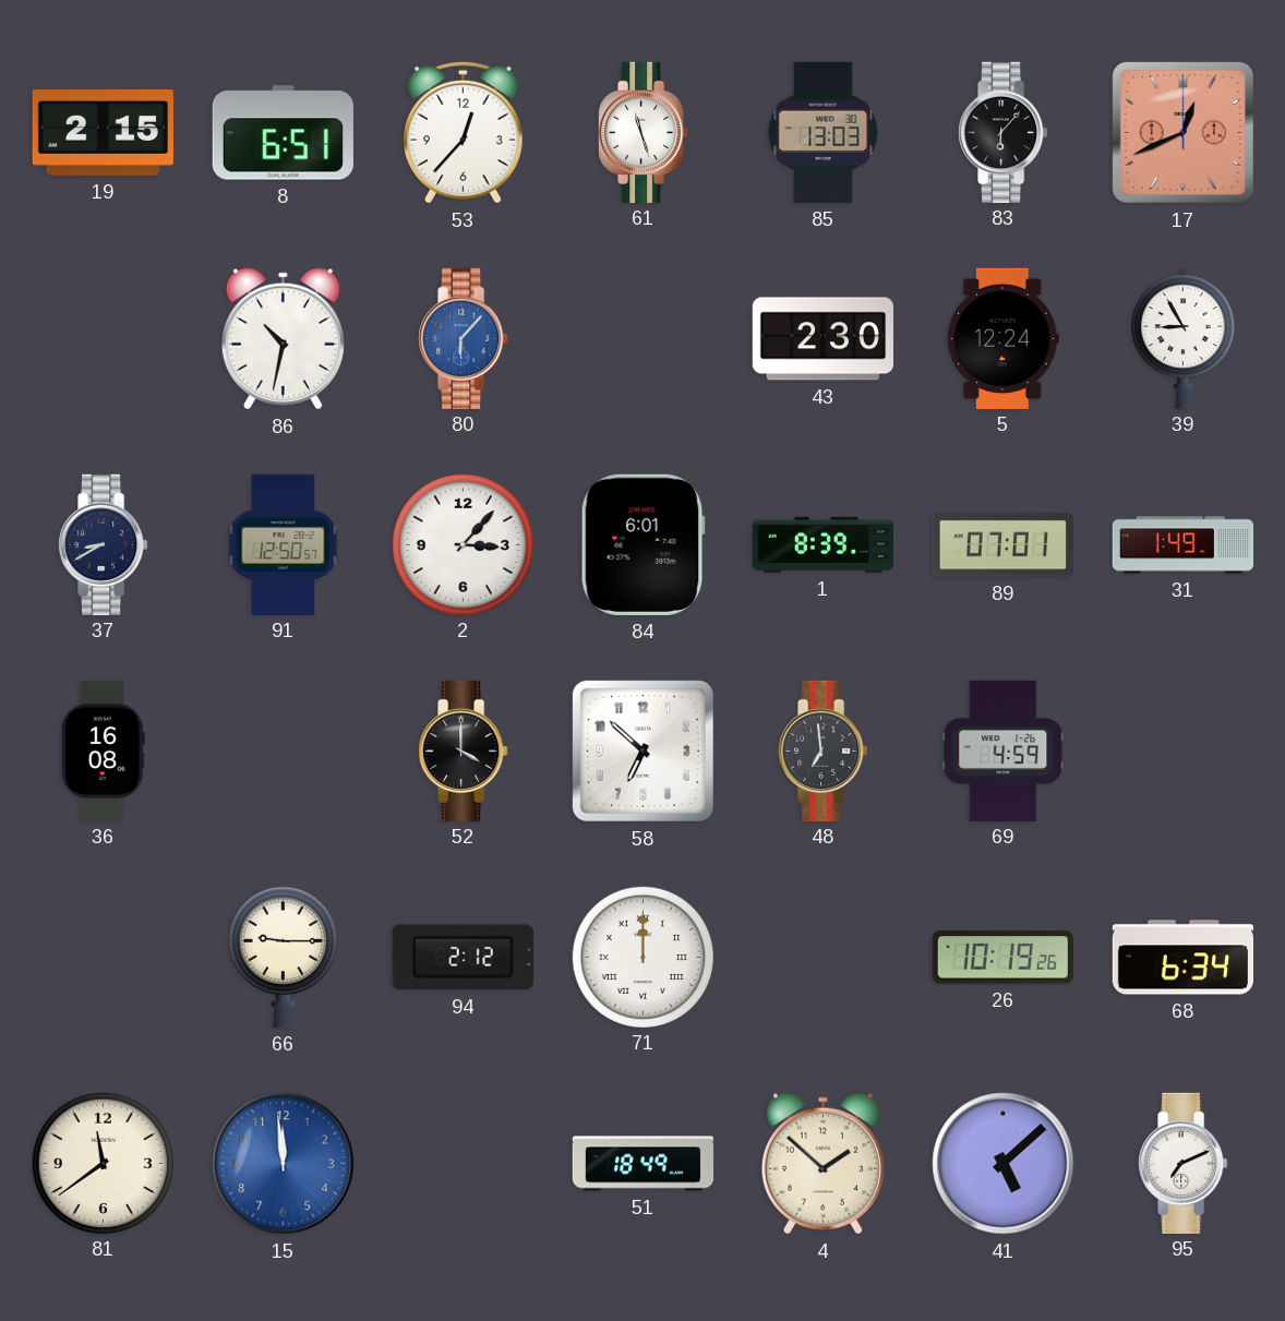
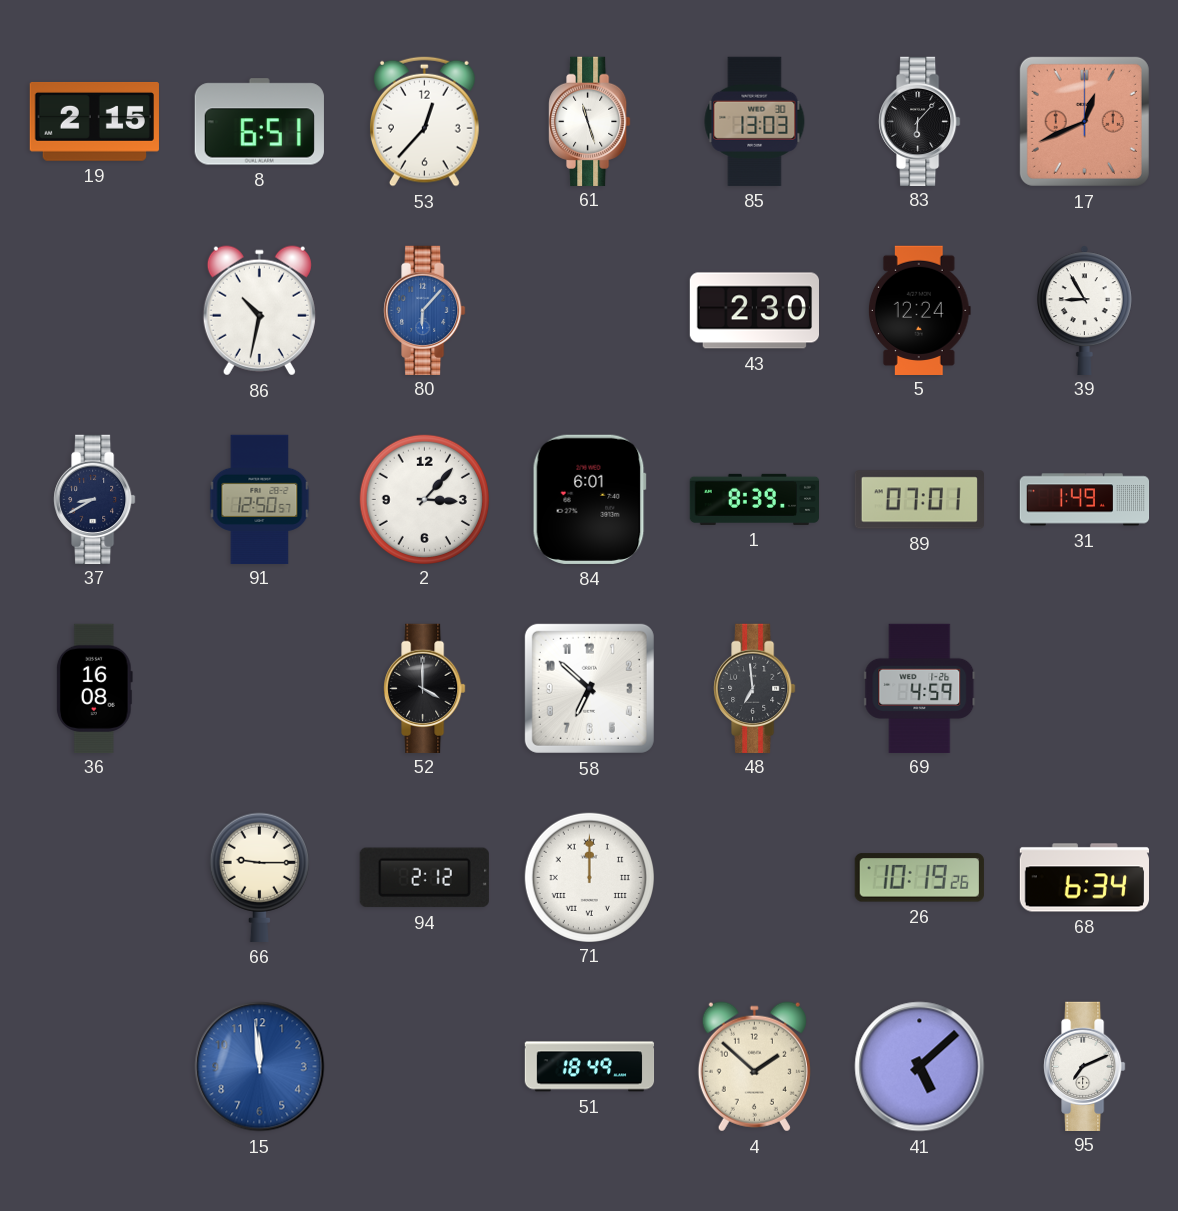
81: 11:39 -> none
